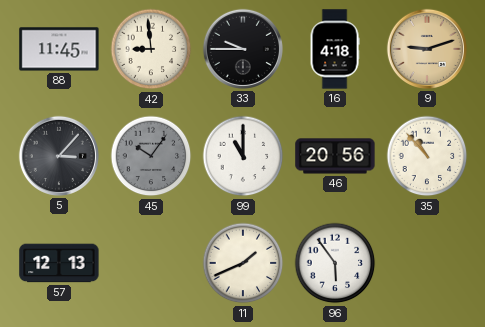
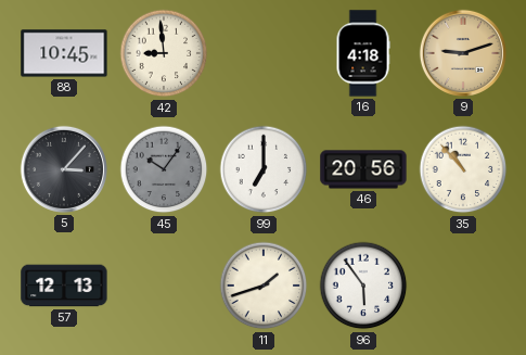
88: 11:45 -> 10:45
33: 9:45 -> none
99: 11:00 -> 7:00
11: 1:41 -> 1:42
